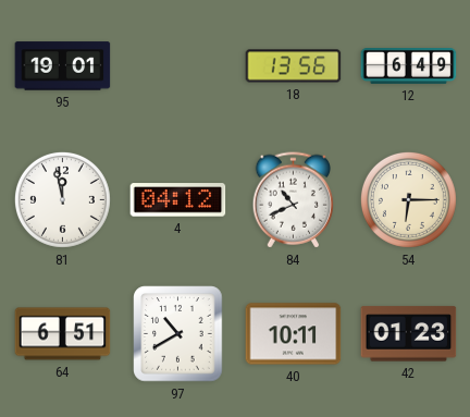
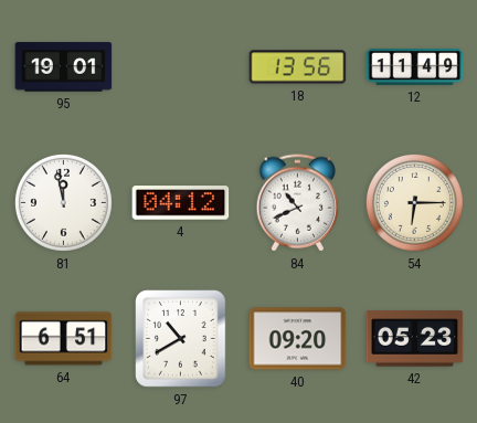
12: 6:49 -> 11:49
40: 10:11 -> 09:20
42: 01:23 -> 05:23
